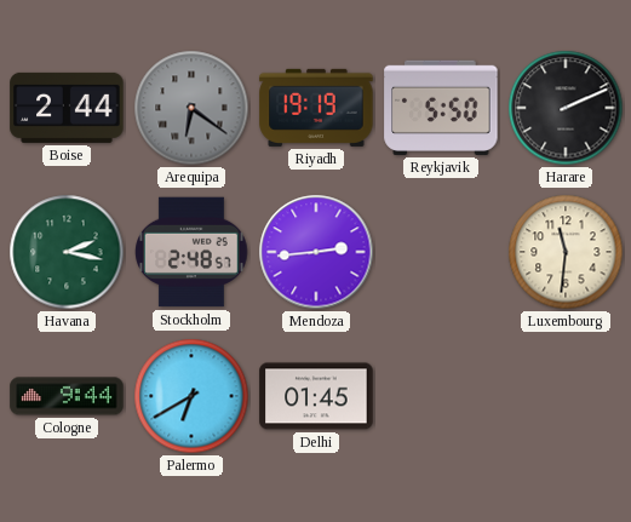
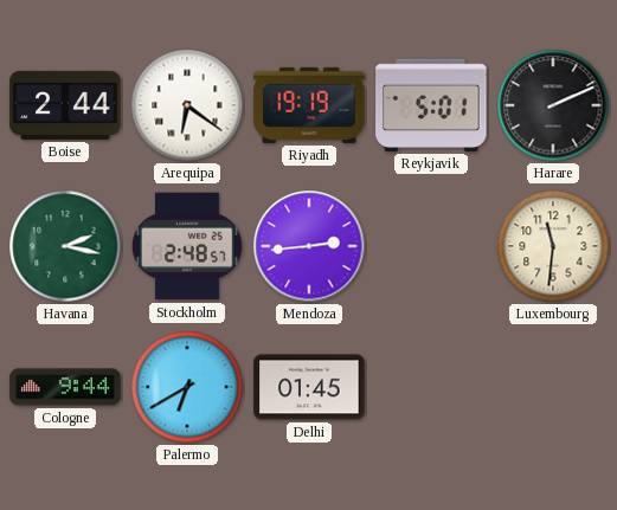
Arequipa dial: grey -> white
Reykjavik: 5:50 -> 5:01
